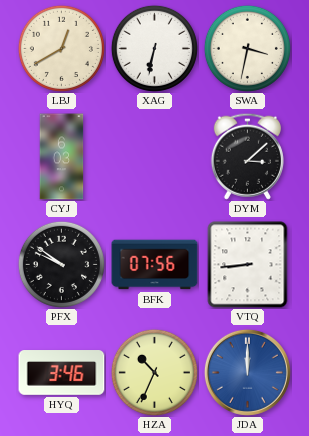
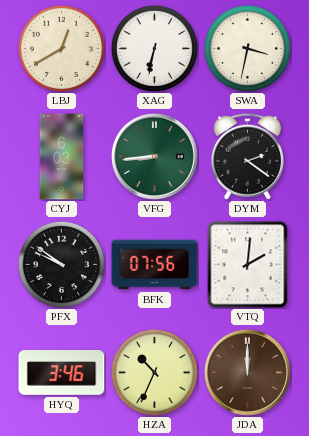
VFG: none -> 8:44
DYM: 3:08 -> 2:21
VTQ: 8:44 -> 2:01
JDA dial: blue -> brown
